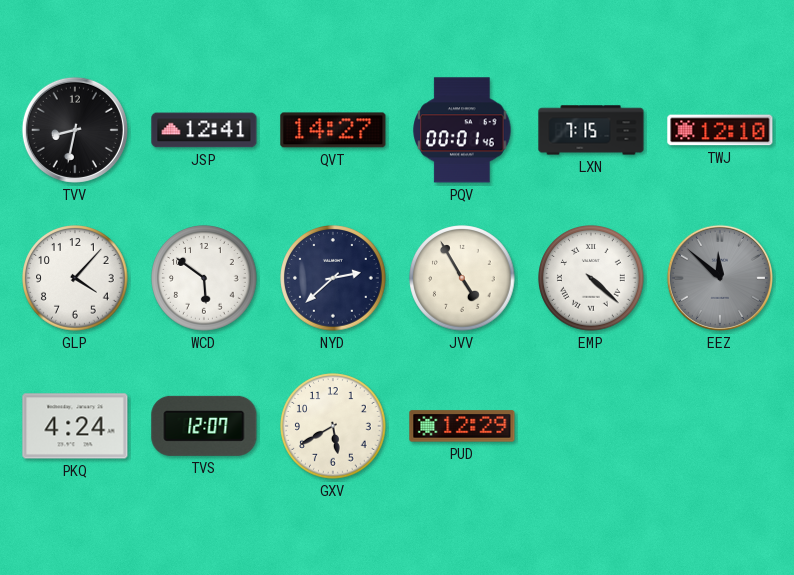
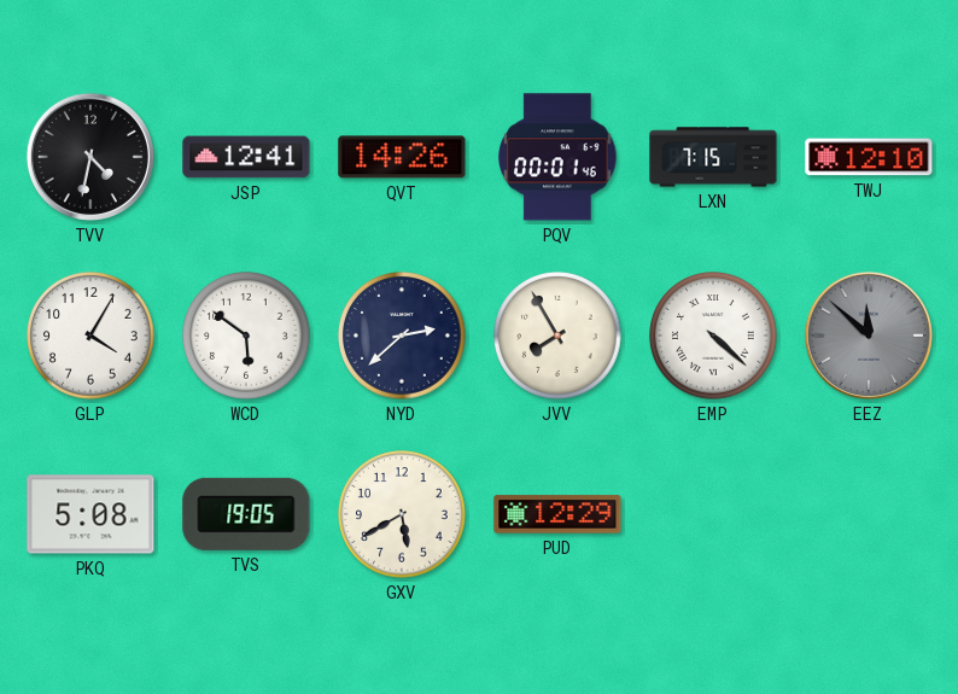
TVV: 8:32 -> 4:32
QVT: 14:27 -> 14:26
GLP: 4:07 -> 4:05
JVV: 4:55 -> 7:55
PKQ: 4:24 -> 5:08
TVS: 12:07 -> 19:05
